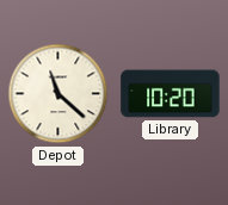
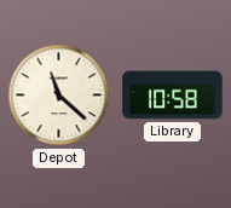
Library: 10:20 -> 10:58
